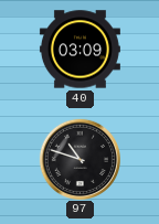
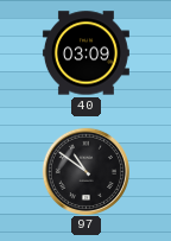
97: 10:48 -> 10:51
